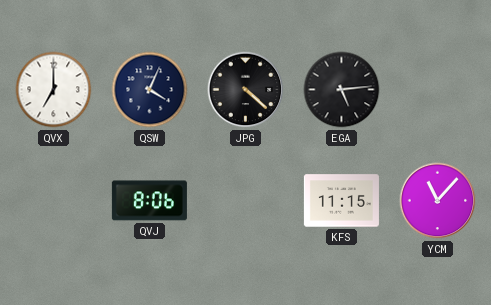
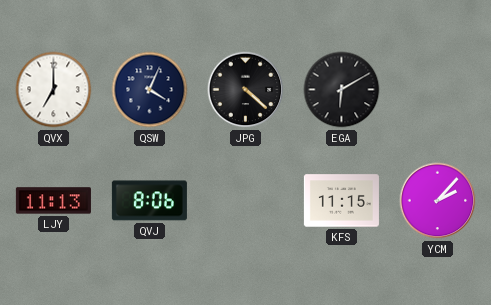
EGA: 5:14 -> 6:10
LJY: none -> 11:13
YCM: 11:07 -> 2:07
